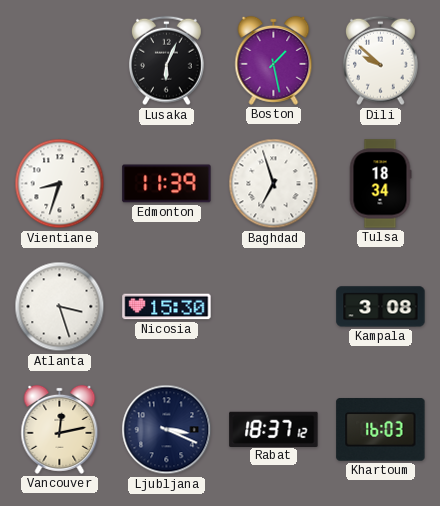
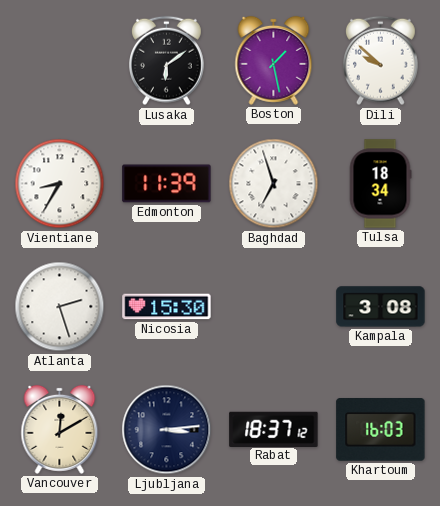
Lusaka: 6:04 -> 6:09
Vientiane: 8:33 -> 8:35
Atlanta: 3:27 -> 2:27
Vancouver: 12:13 -> 12:10
Ljubljana: 3:19 -> 3:14
